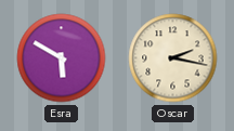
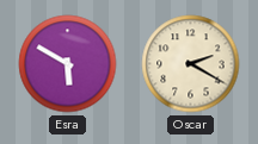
Oscar: 2:17 -> 2:20
